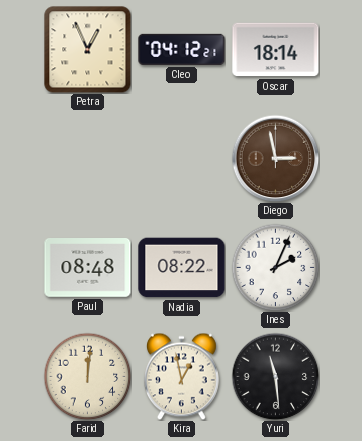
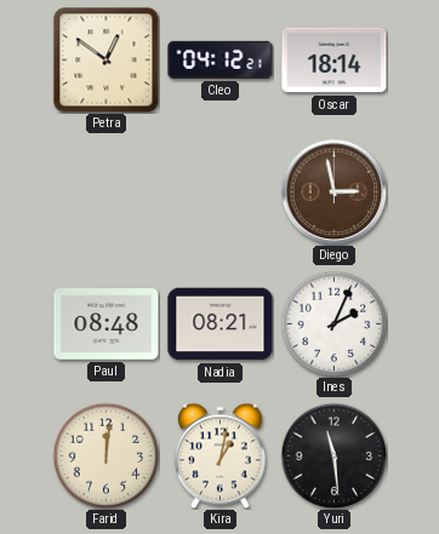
Petra: 12:56 -> 12:51
Nadia: 08:22 -> 08:21
Kira: 12:58 -> 1:02
